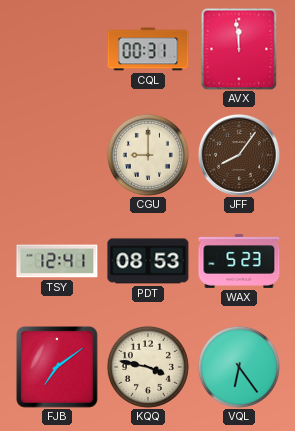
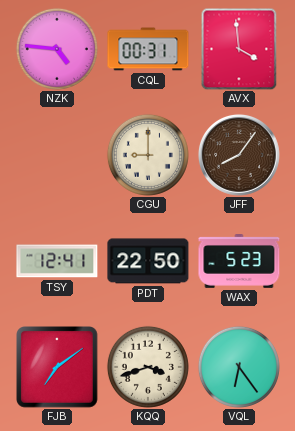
NZK: none -> 4:46
AVX: 11:59 -> 3:59
PDT: 08:53 -> 22:50
KQQ: 3:47 -> 3:42
